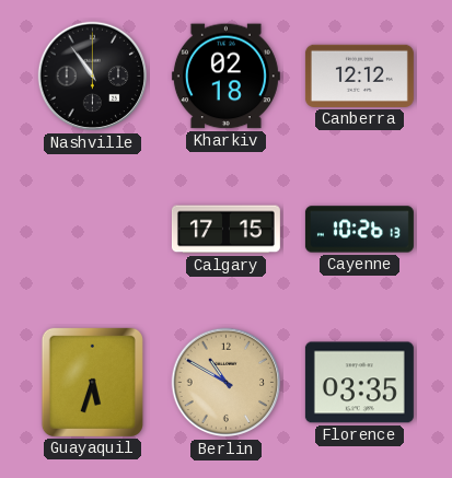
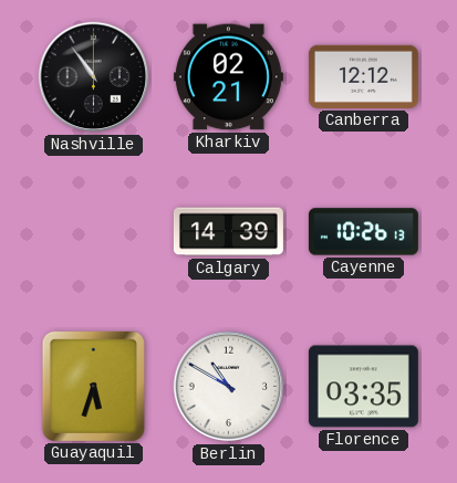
Kharkiv: 02:18 -> 02:21
Calgary: 17:15 -> 14:39
Berlin dial: champagne -> white
